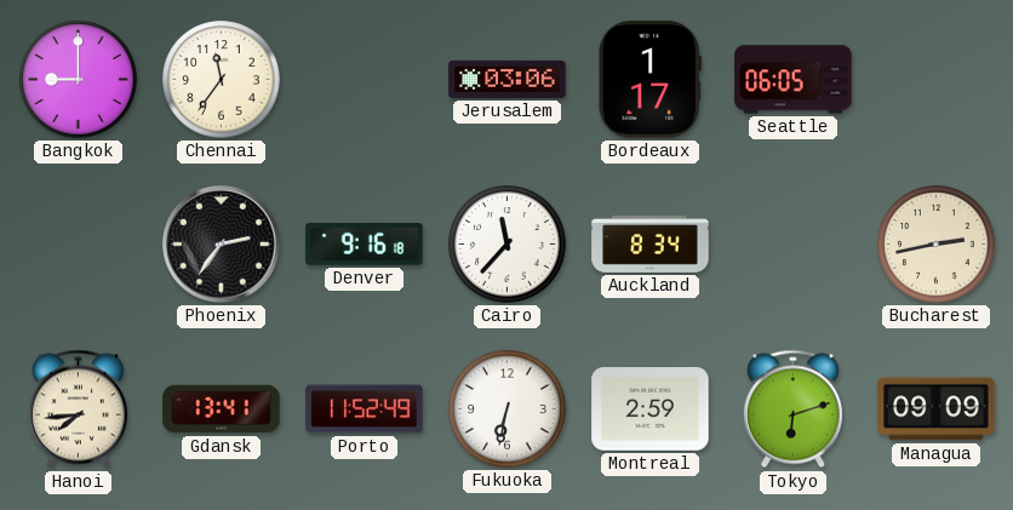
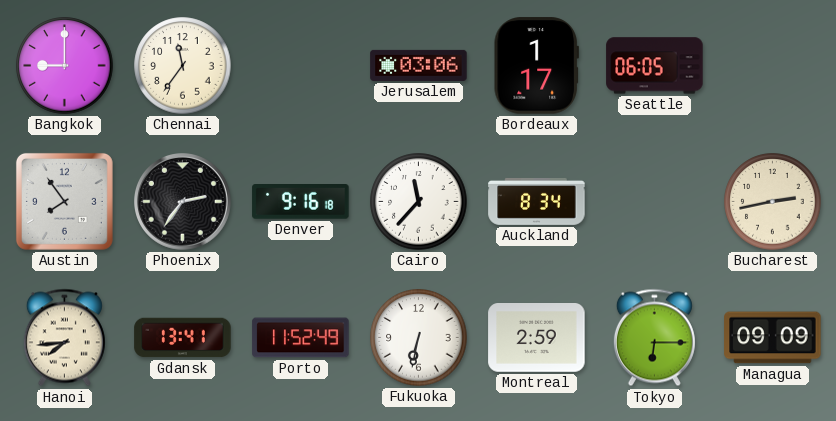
Austin: none -> 7:54
Tokyo: 6:12 -> 6:15
